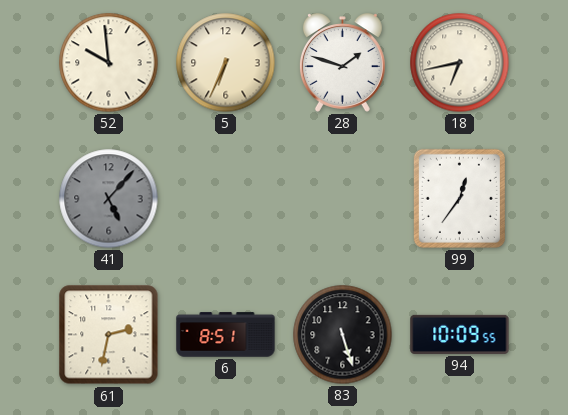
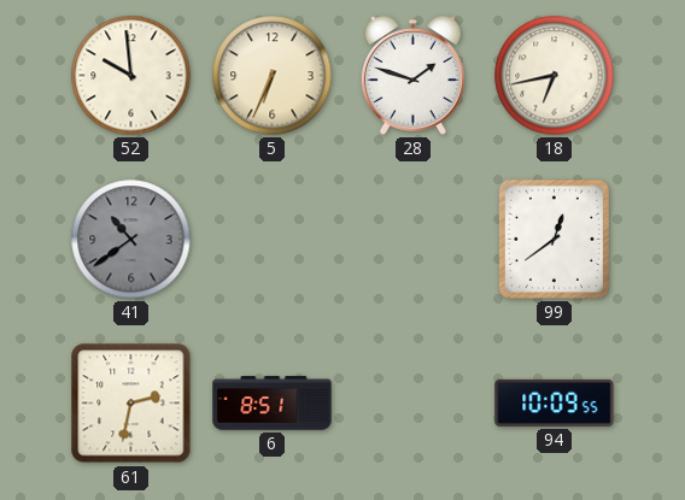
41: 5:07 -> 10:39
99: 12:36 -> 12:39
83: 5:27 -> none
